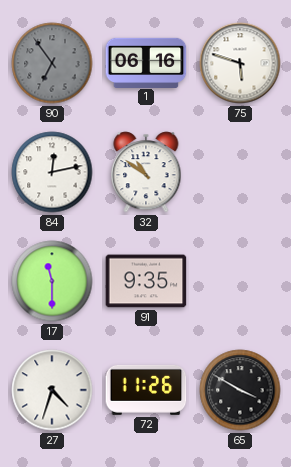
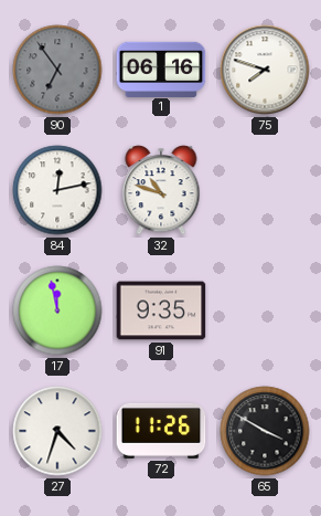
75: 5:48 -> 7:48
32: 10:51 -> 10:48
17: 11:30 -> 11:58
